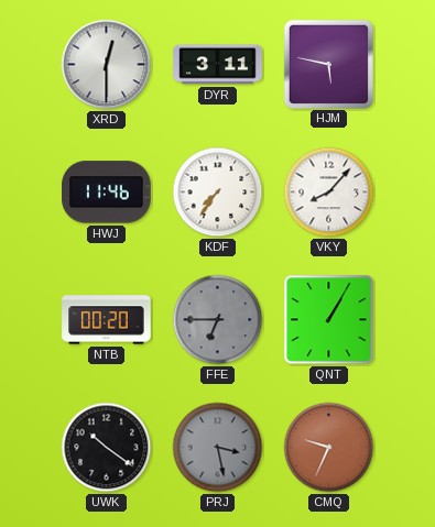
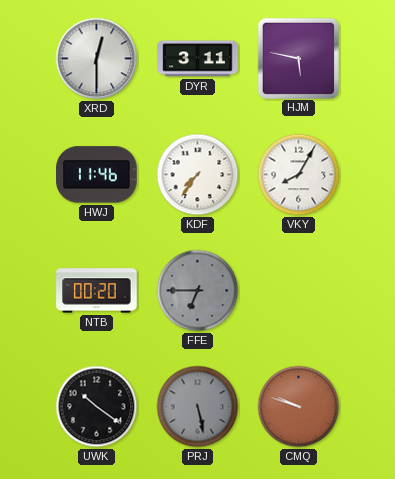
VKY: 8:07 -> 8:05
QNT: 1:05 -> none
PRJ: 3:28 -> 5:28
CMQ: 9:34 -> 9:48
